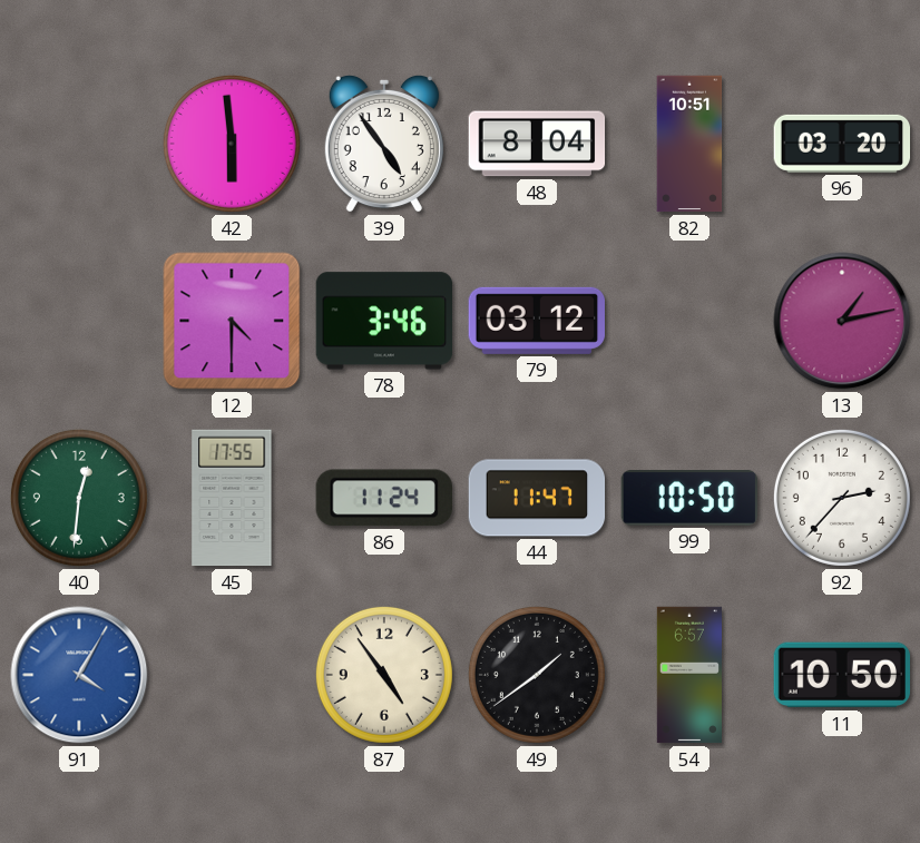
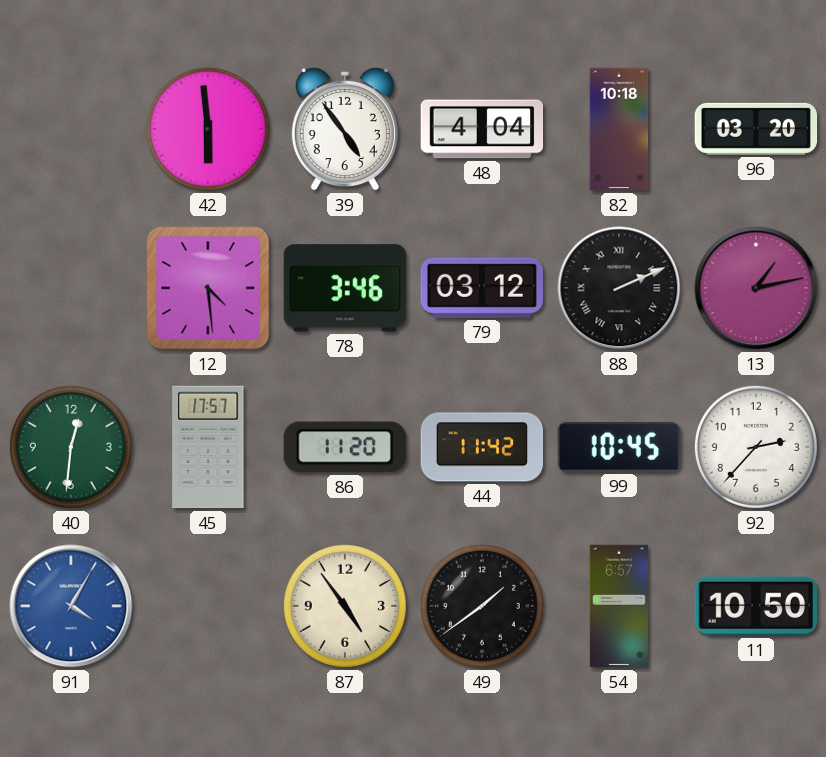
48: 8:04 -> 4:04
82: 10:51 -> 10:18
12: 4:30 -> 4:29
88: none -> 2:11
45: 17:55 -> 17:57
86: 11:24 -> 11:20
44: 11:47 -> 11:42
99: 10:50 -> 10:45
